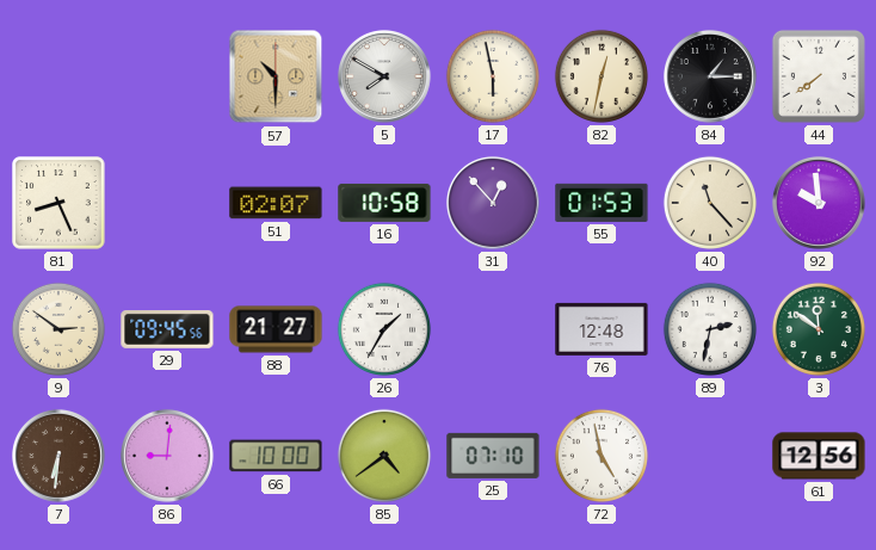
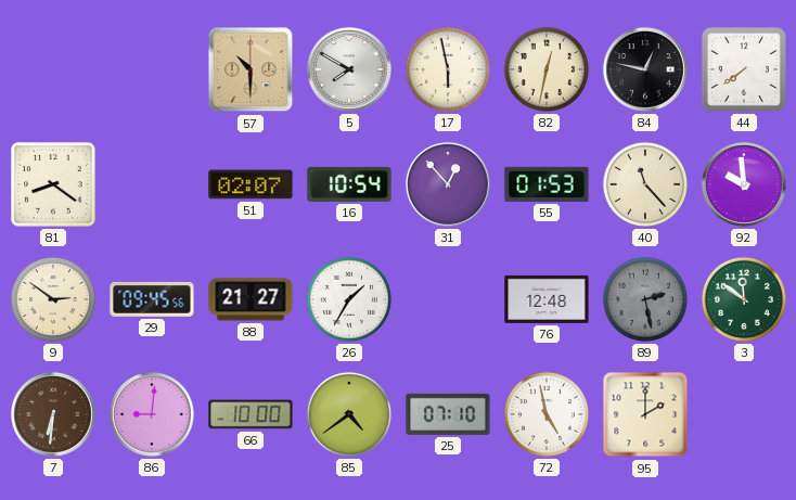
84: 1:15 -> 12:47
81: 8:26 -> 8:21
16: 10:58 -> 10:54
89: 2:32 -> 2:28
89 dial: white -> grey
95: none -> 2:00
61: 12:56 -> none
